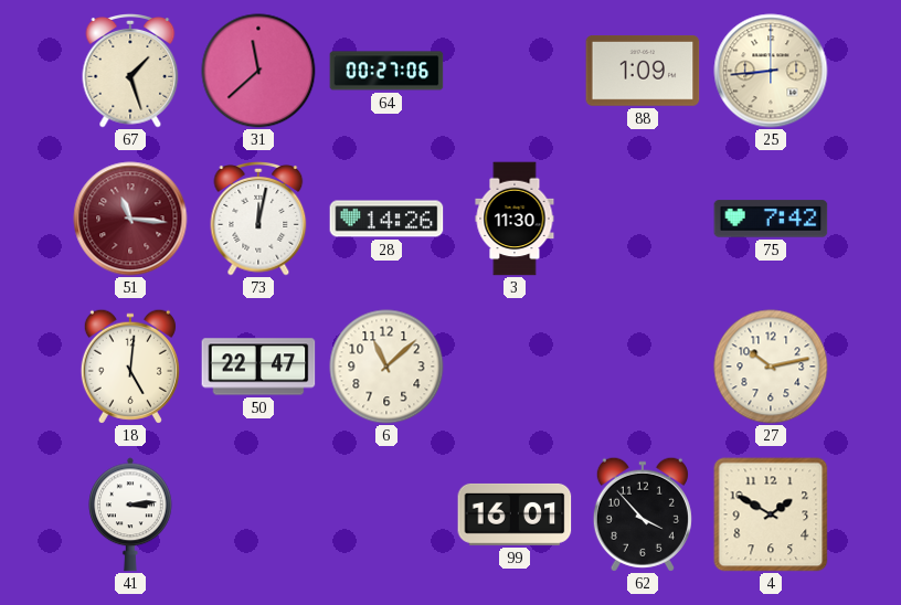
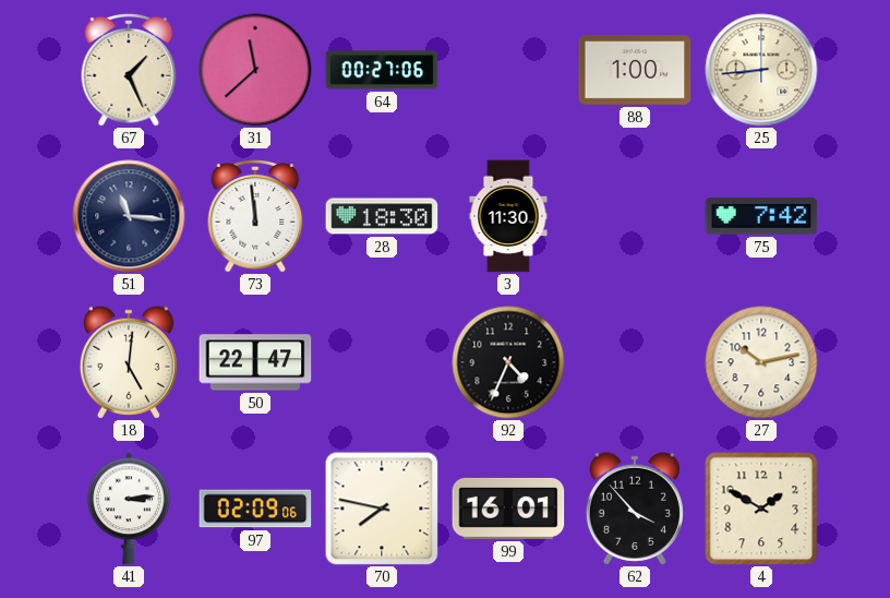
67: 1:27 -> 1:26
88: 1:09 -> 1:00
51 dial: burgundy -> navy
73: 12:02 -> 11:59
28: 14:26 -> 18:30
6: 11:08 -> none
92: none -> 4:34
97: none -> 02:09
70: none -> 7:47
